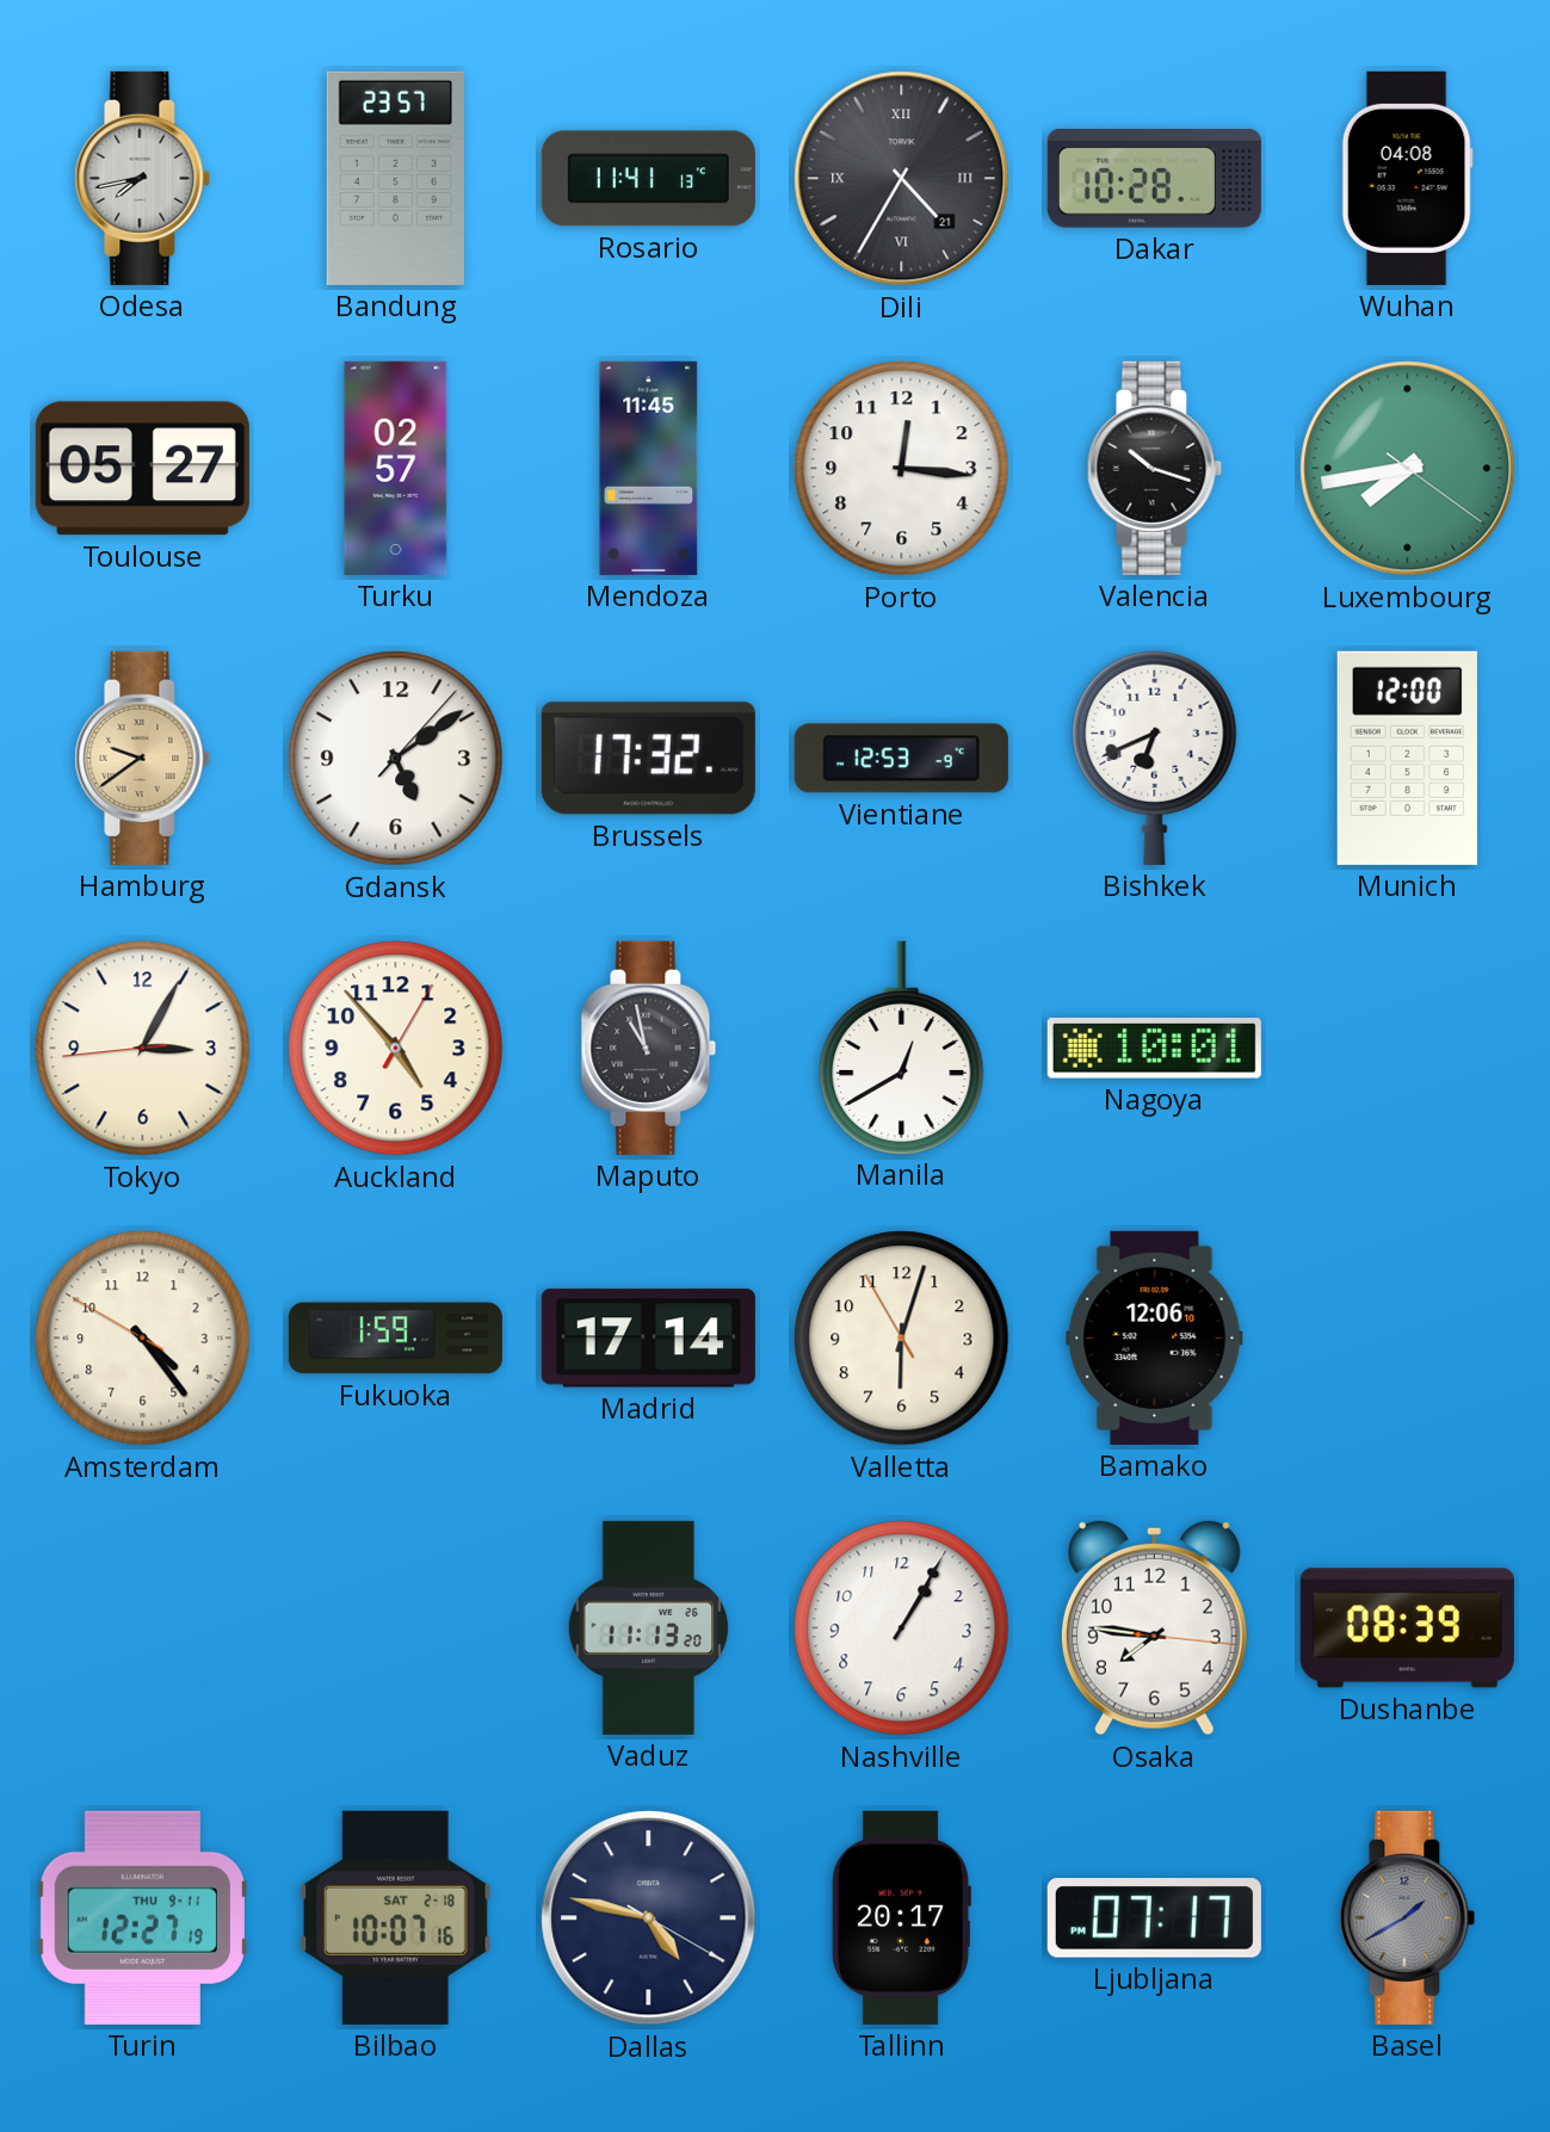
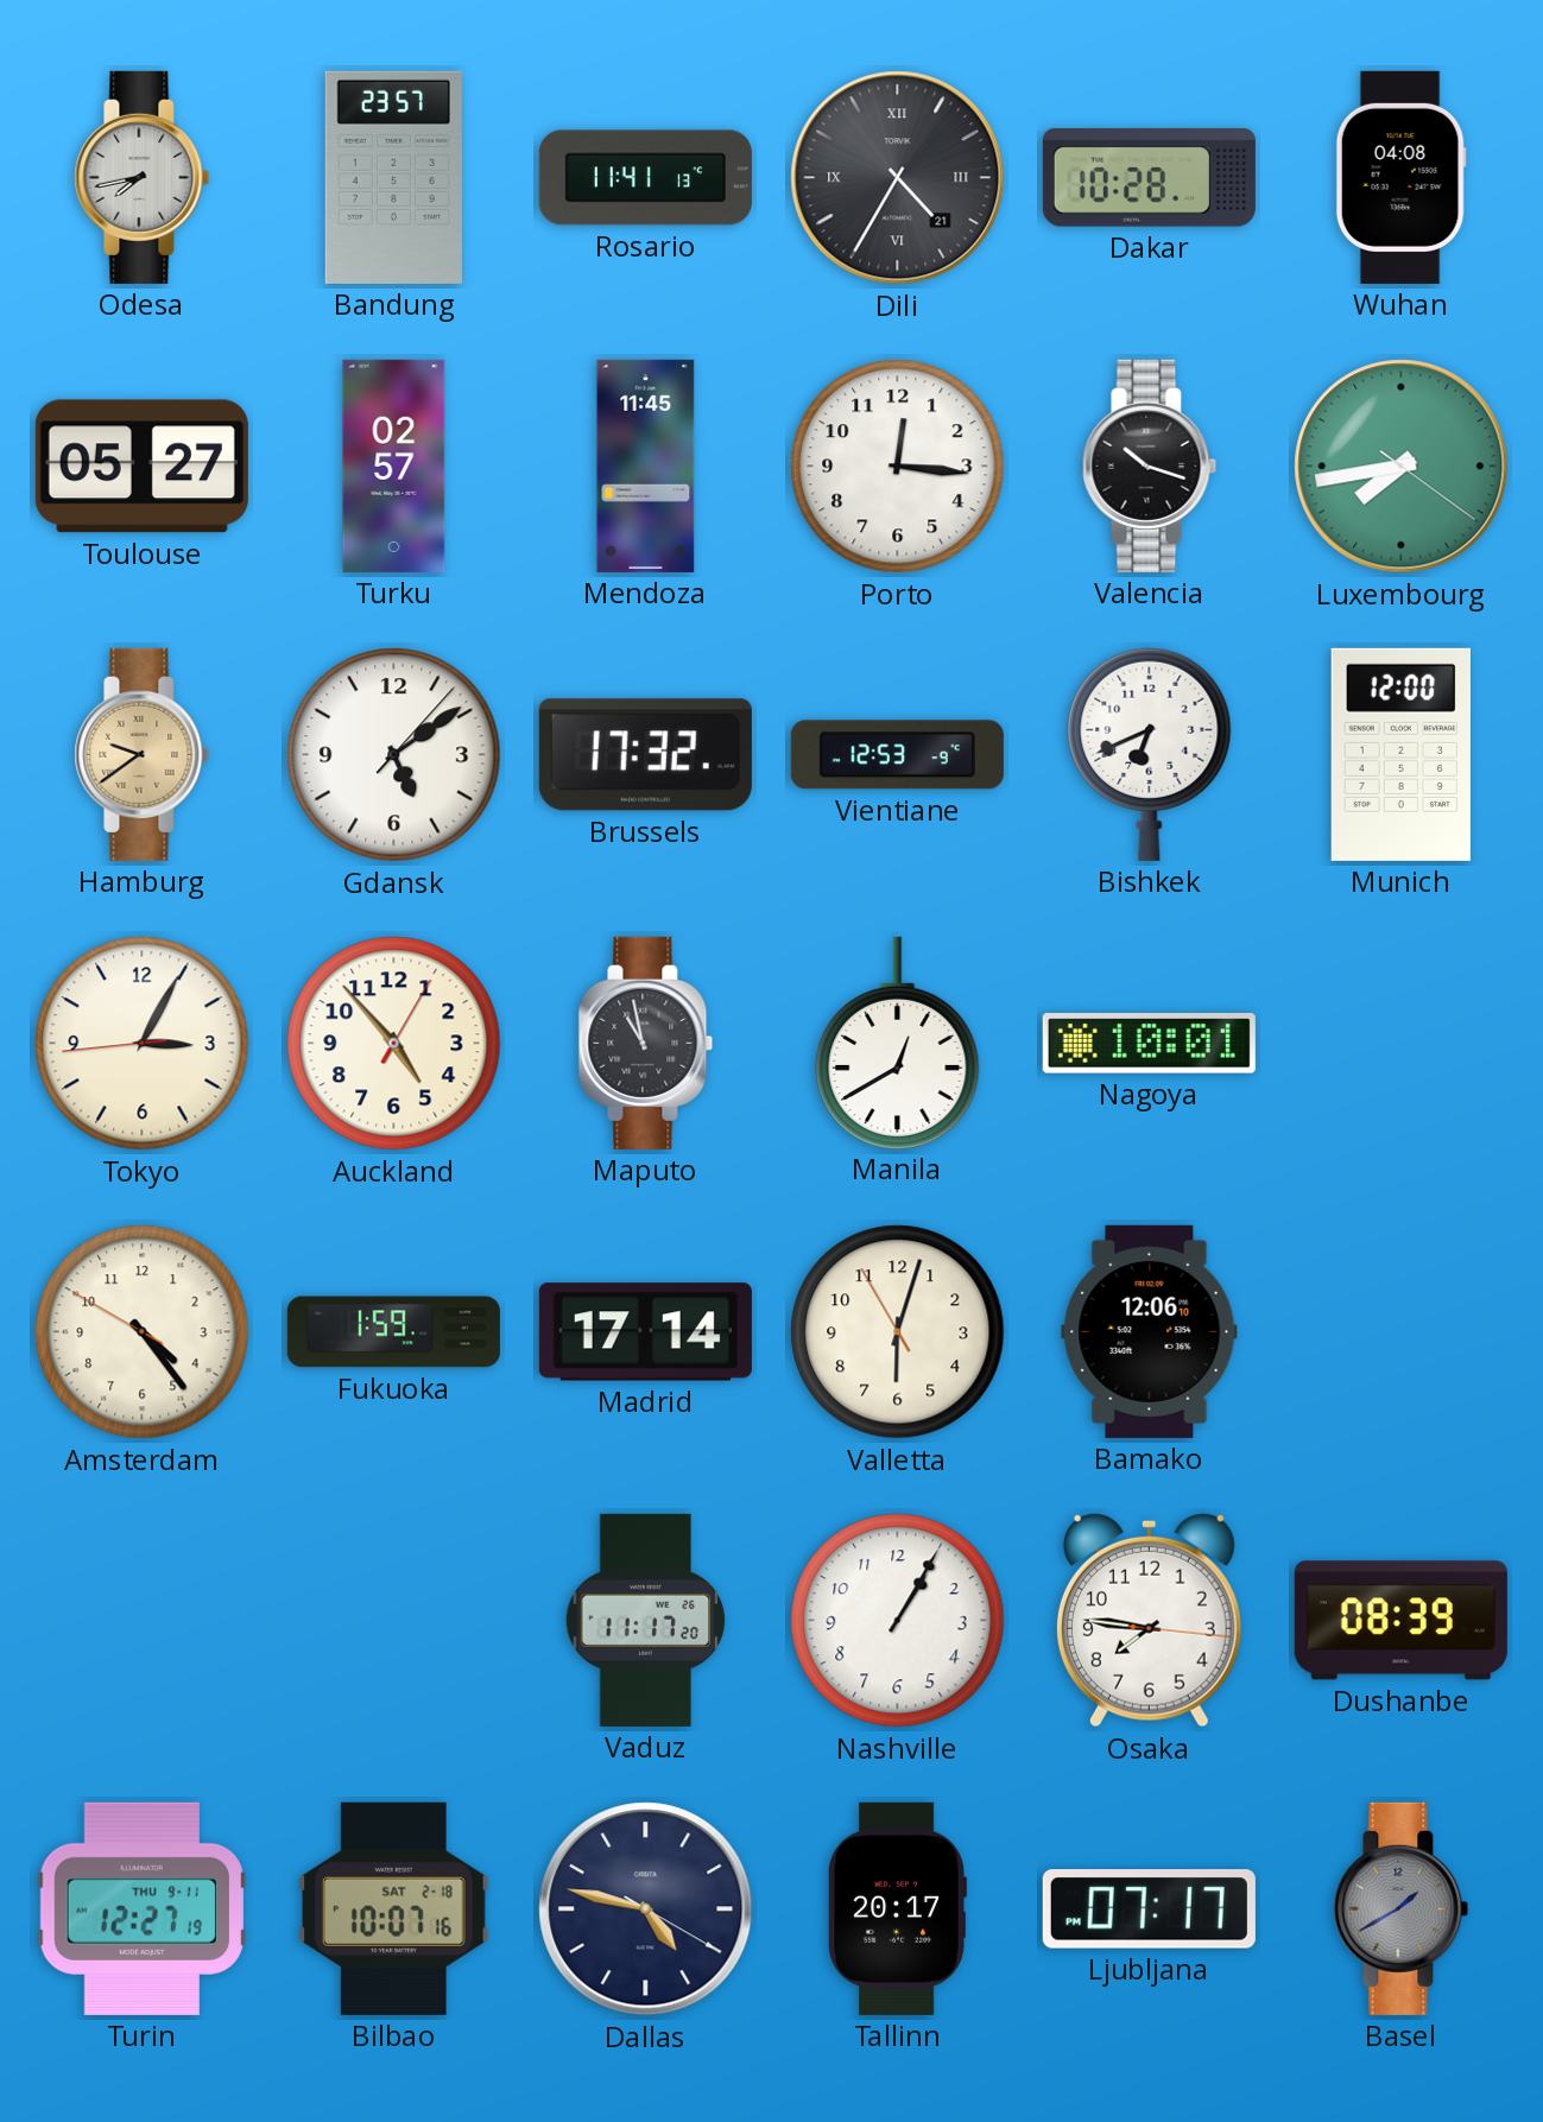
Vaduz: 11:13 -> 11:17
